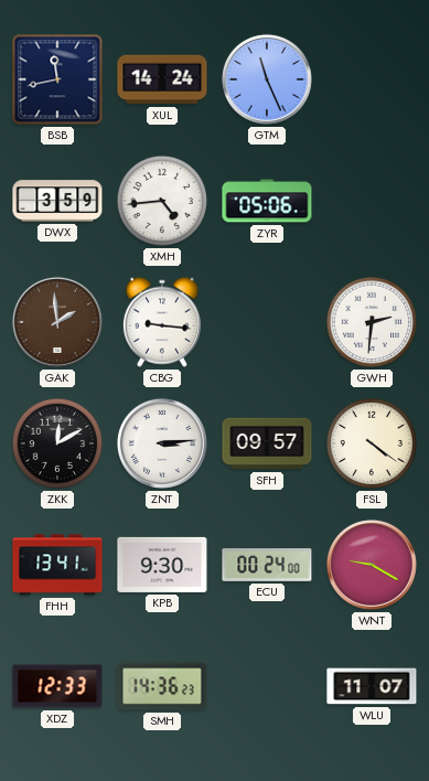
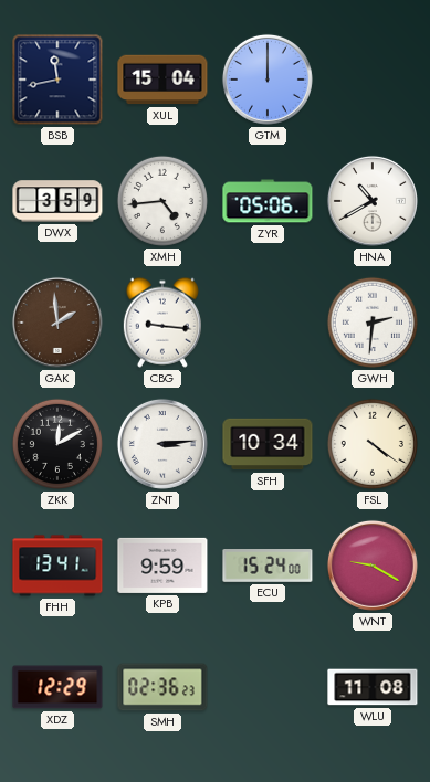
XUL: 14:24 -> 15:04
GTM: 11:26 -> 12:00
HNA: none -> 10:40
SFH: 09:57 -> 10:34
KPB: 9:30 -> 9:59
ECU: 00:24 -> 15:24
XDZ: 12:33 -> 12:29
SMH: 14:36 -> 02:36
WLU: 11:07 -> 11:08
